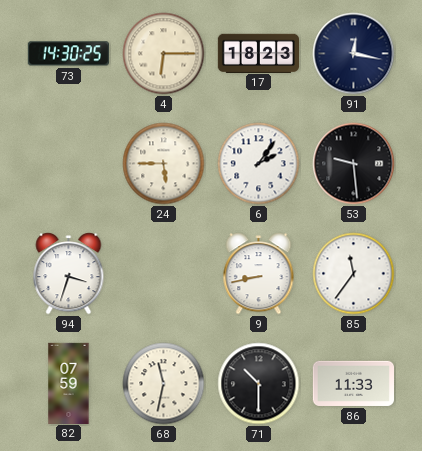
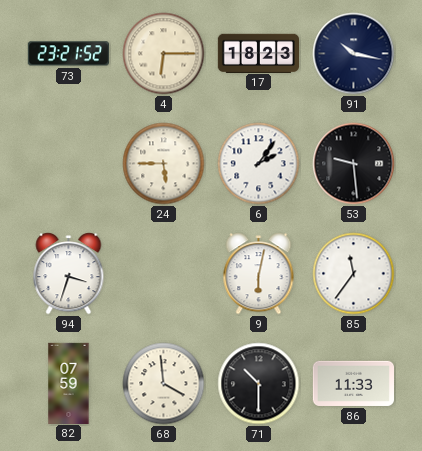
73: 14:30 -> 23:21
91: 12:17 -> 10:17
9: 8:43 -> 6:02
68: 11:32 -> 3:59
